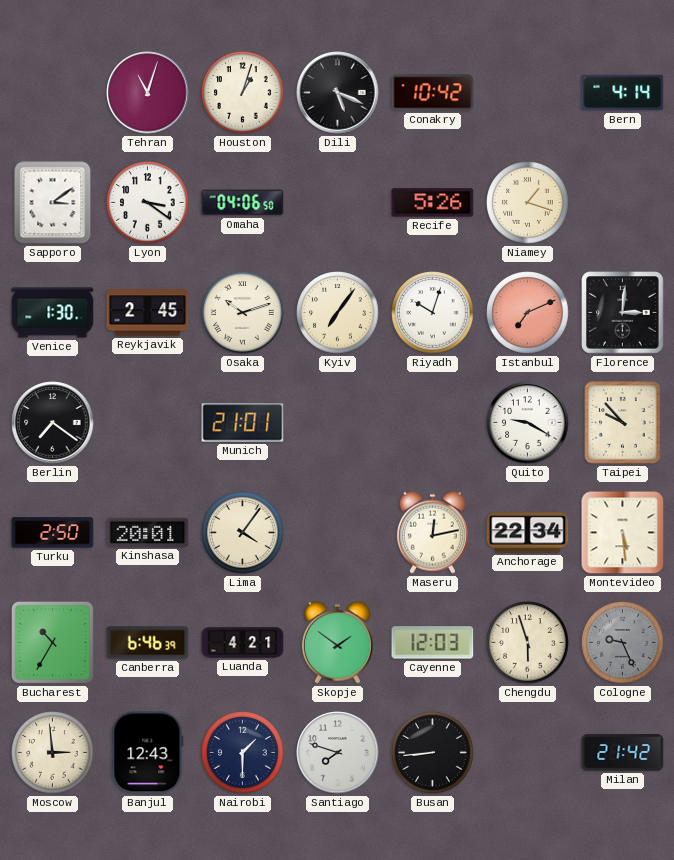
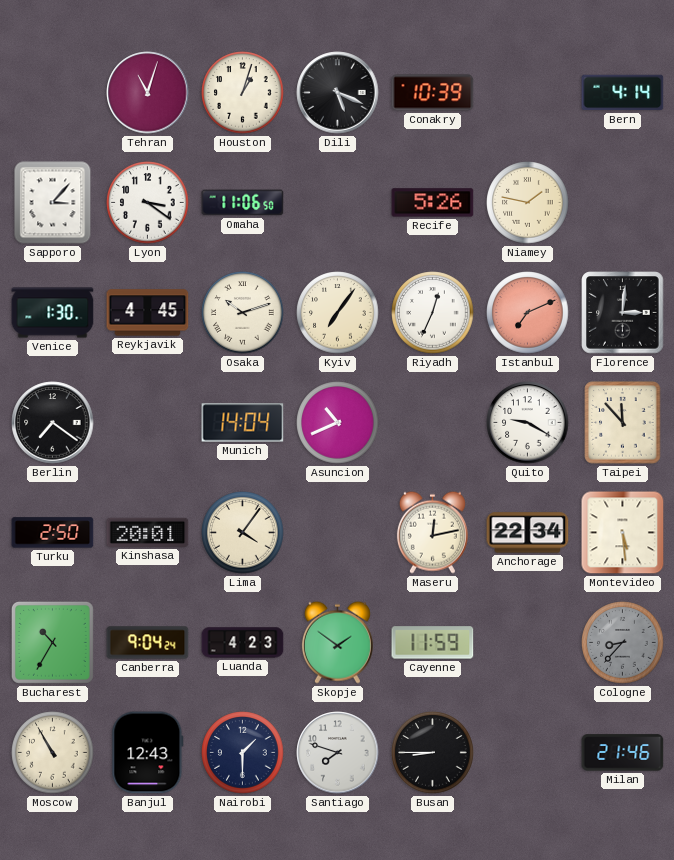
Conakry: 10:42 -> 10:39
Sapporo: 3:09 -> 3:07
Omaha: 04:06 -> 11:06
Niamey: 1:18 -> 1:47
Reykjavik: 2:45 -> 4:45
Riyadh: 10:03 -> 12:34
Munich: 21:01 -> 14:04
Asuncion: none -> 10:41
Taipei: 9:53 -> 11:53
Canberra: 6:46 -> 9:04
Luanda: 4:21 -> 4:23
Cayenne: 12:03 -> 11:59
Chengdu: 5:57 -> none
Cologne: 9:26 -> 8:37
Moscow: 2:59 -> 10:55
Busan: 8:44 -> 8:45
Milan: 21:42 -> 21:46
